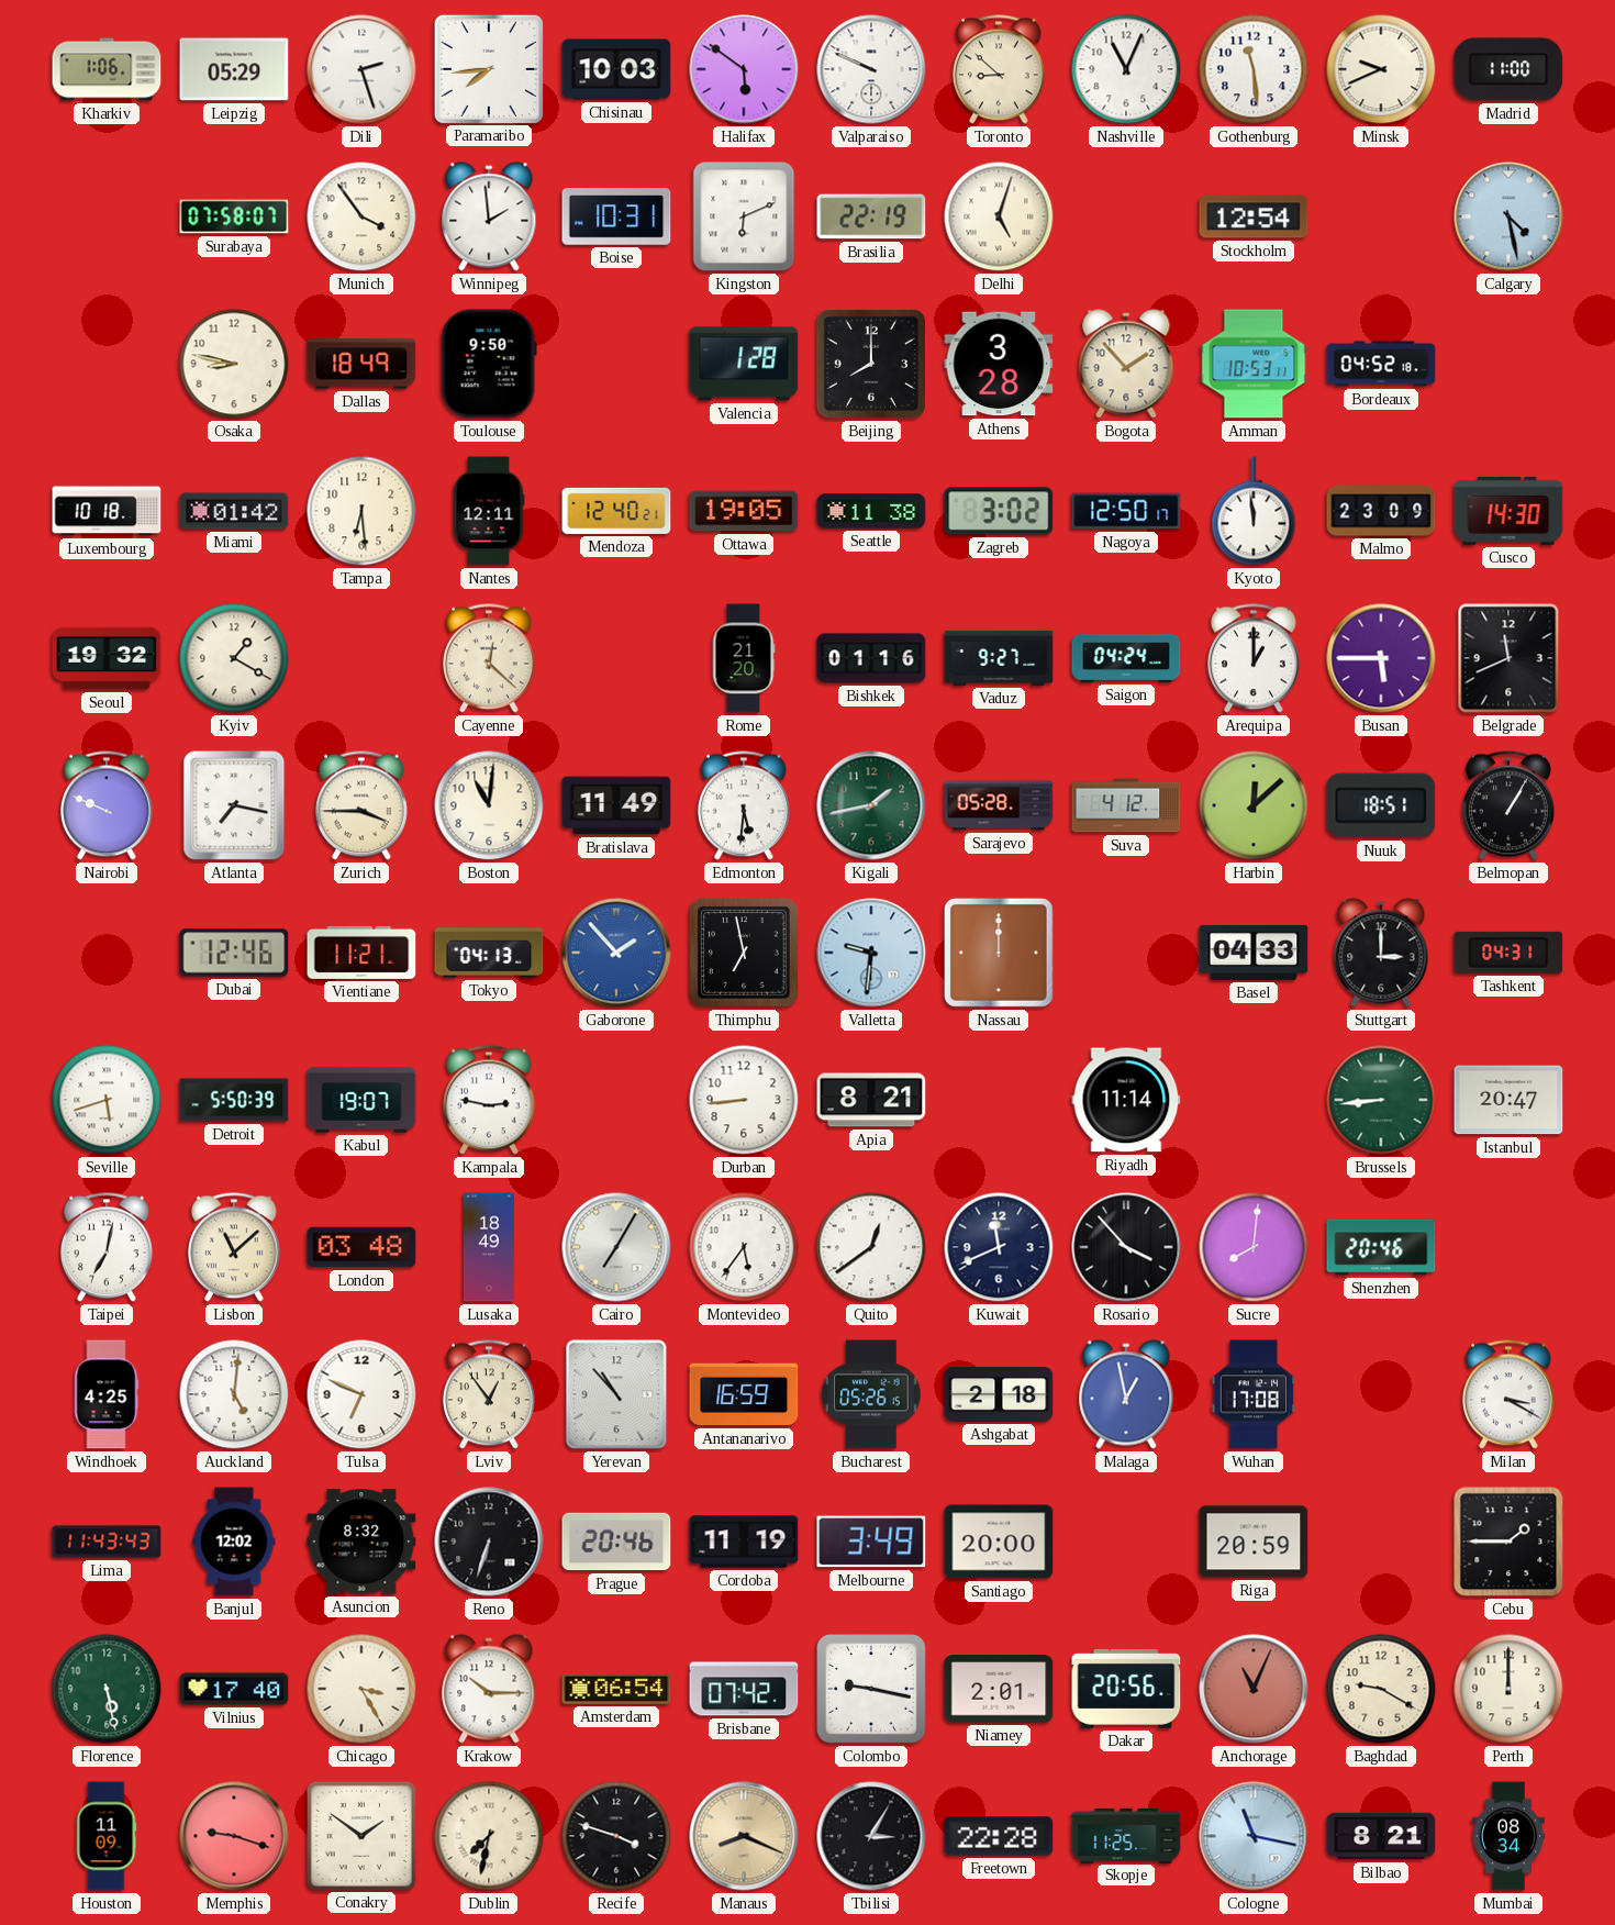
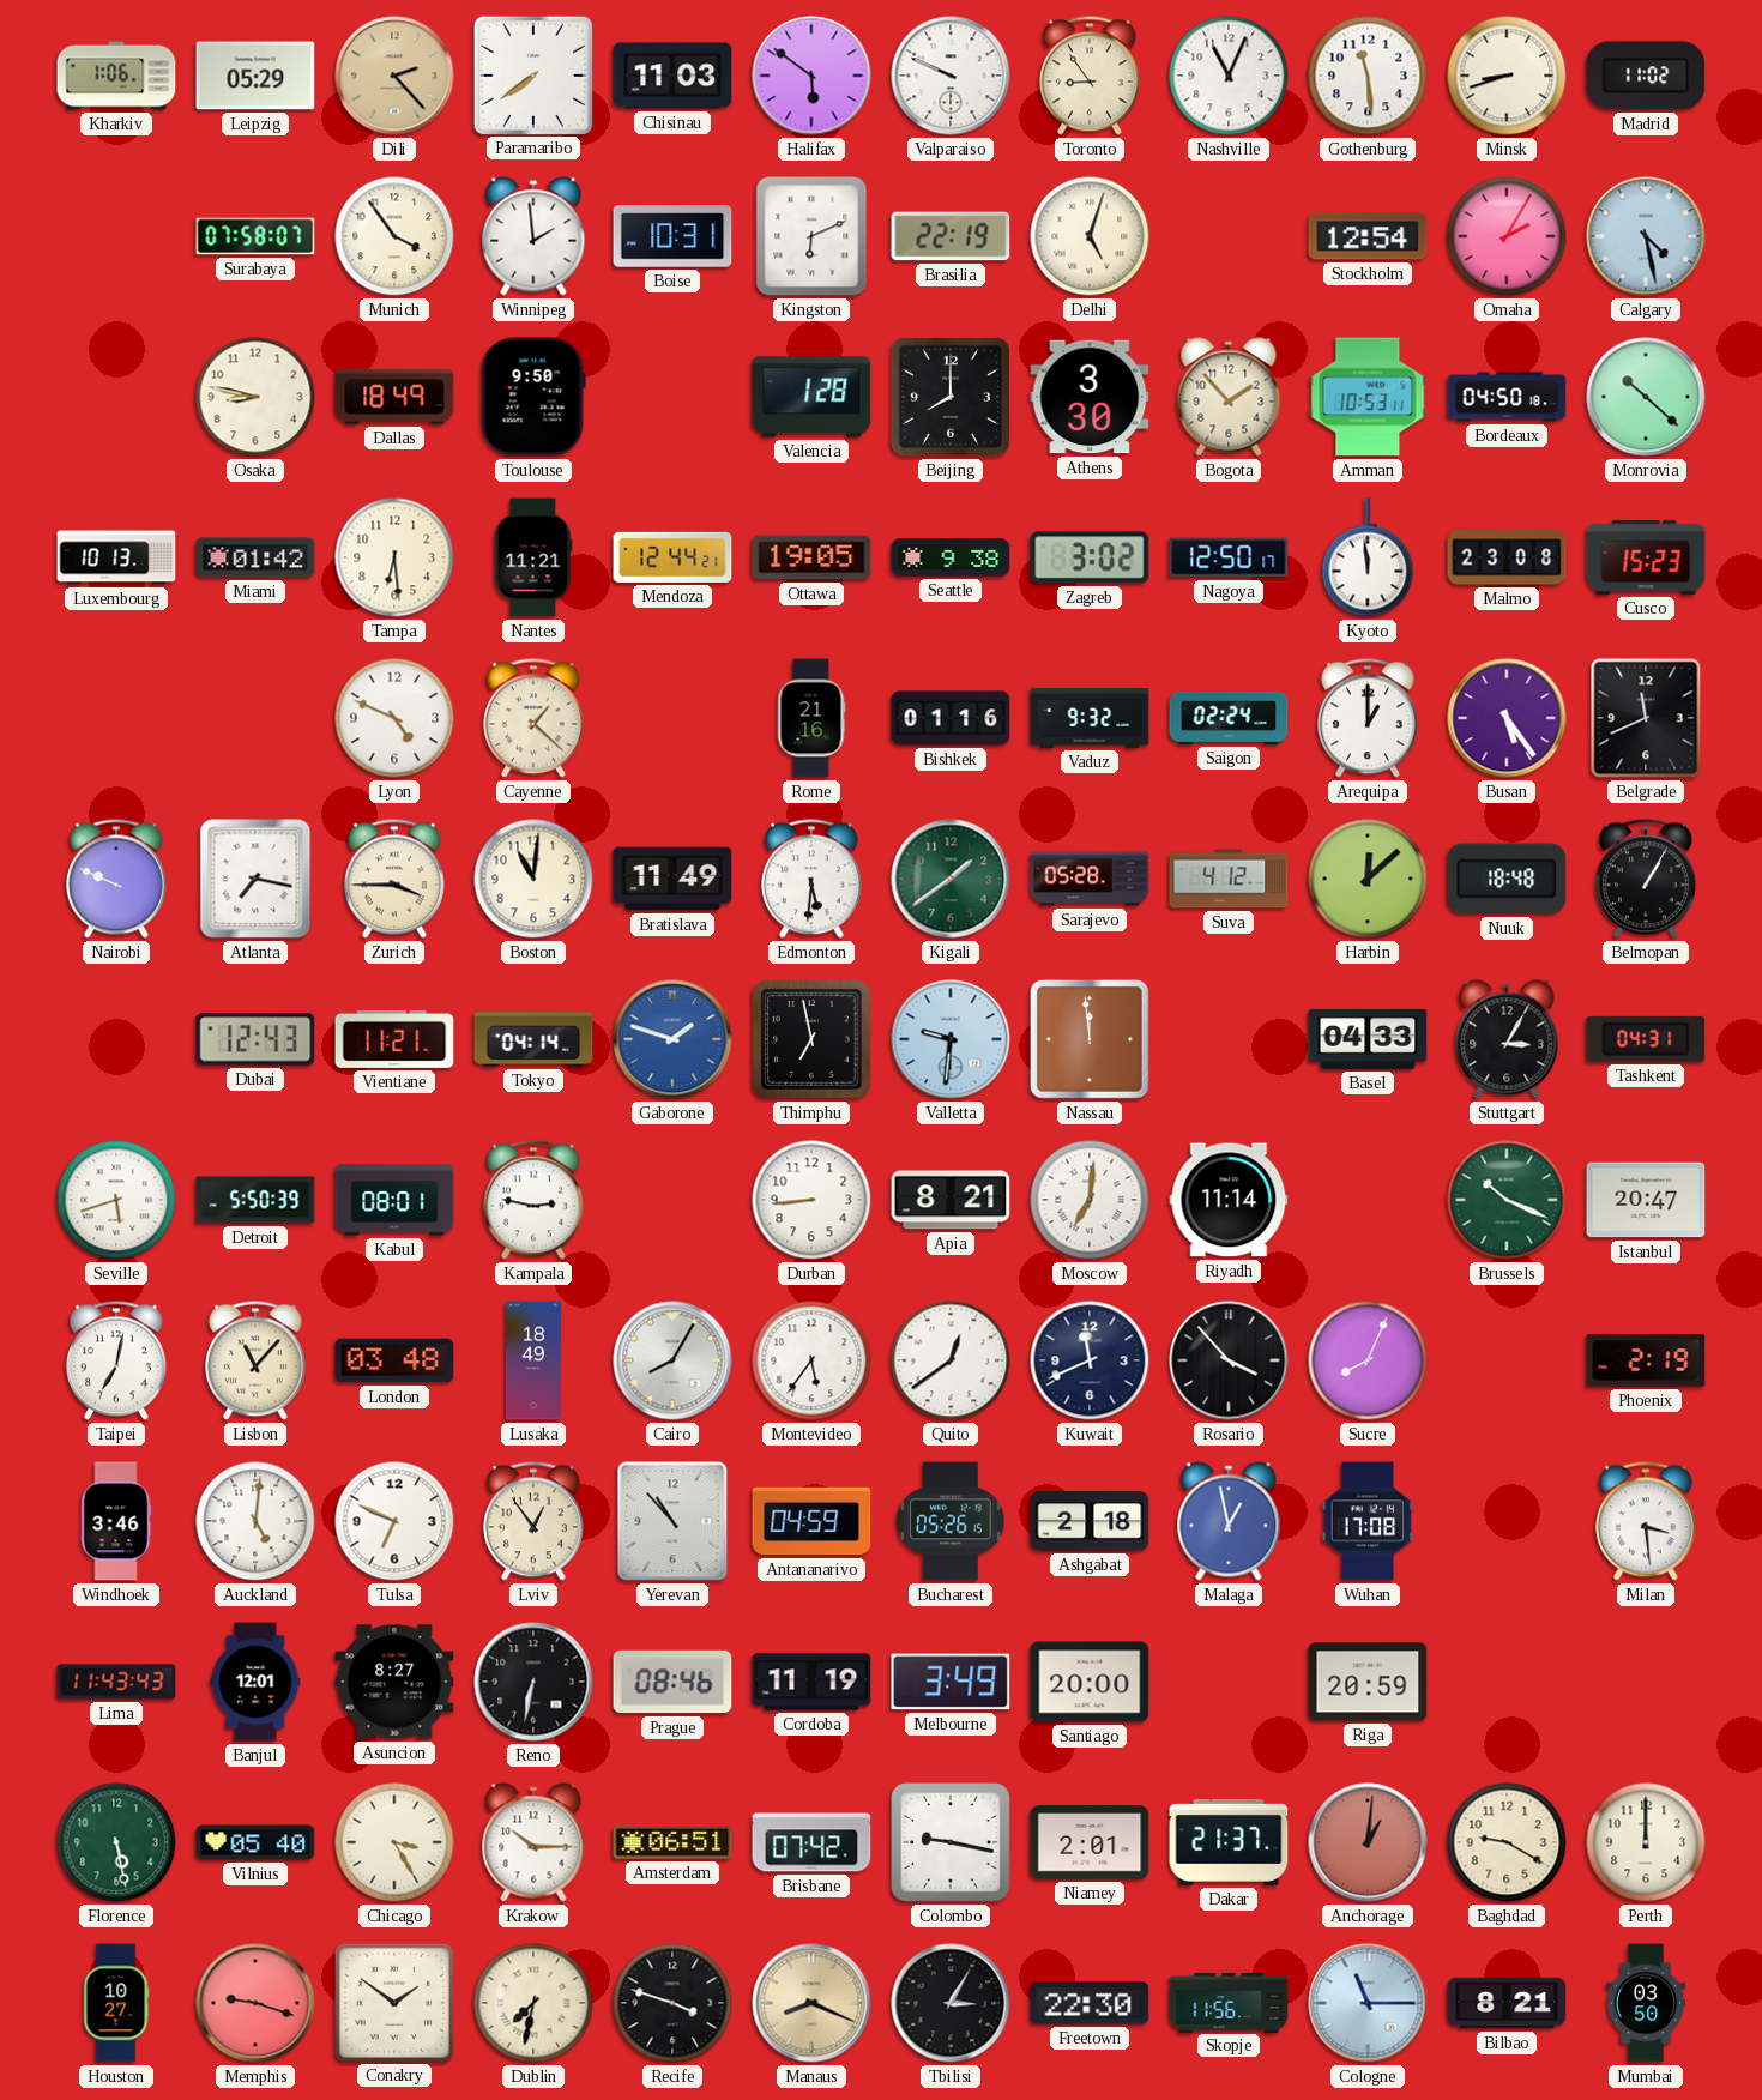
Dili: 2:27 -> 2:23
Dili dial: white -> champagne
Paramaribo: 7:44 -> 7:39
Chisinau: 10:03 -> 11:03
Toronto: 8:52 -> 8:54
Minsk: 9:41 -> 8:42
Madrid: 11:00 -> 11:02
Omaha: none -> 2:05
Athens: 3:28 -> 3:30
Bordeaux: 04:52 -> 04:50
Monrovia: none -> 10:22
Luxembourg: 10:18 -> 10:13
Nantes: 12:11 -> 11:21
Mendoza: 12:40 -> 12:44
Seattle: 11:38 -> 9:38
Malmo: 23:09 -> 23:08
Cusco: 14:30 -> 15:23
Seoul: 19:32 -> none
Kyiv: 1:20 -> none
Lyon: none -> 4:49
Cayenne: 12:22 -> 1:22
Rome: 21:20 -> 21:16
Vaduz: 9:27 -> 9:32
Saigon: 04:24 -> 02:24
Busan: 5:45 -> 5:24
Kigali: 1:43 -> 1:39
Nuuk: 18:51 -> 18:48
Dubai: 12:46 -> 12:43
Tokyo: 04:13 -> 04:14
Gaborone: 1:53 -> 1:48
Nassau: 12:00 -> 11:59
Stuttgart: 3:00 -> 3:05
Kabul: 19:07 -> 08:01
Moscow: none -> 7:01
Brussels: 8:44 -> 10:19
Lisbon: 11:08 -> 11:07
Cairo: 7:05 -> 8:05
Sucre: 8:01 -> 8:04
Shenzhen: 20:46 -> none
Phoenix: none -> 2:19
Windhoek: 4:25 -> 3:46
Antananarivo: 16:59 -> 04:59
Milan: 3:20 -> 3:29
Banjul: 12:02 -> 12:01
Asuncion: 8:32 -> 8:27
Reno: 6:33 -> 6:32
Prague: 20:46 -> 08:46
Cebu: 1:45 -> none
Vilnius: 17:40 -> 05:40
Amsterdam: 06:54 -> 06:51
Dakar: 20:56 -> 21:37
Anchorage: 11:04 -> 1:01
Houston: 11:09 -> 10:27
Freetown: 22:28 -> 22:30
Skopje: 11:25 -> 11:56
Cologne: 11:17 -> 11:15
Mumbai: 08:34 -> 03:50
